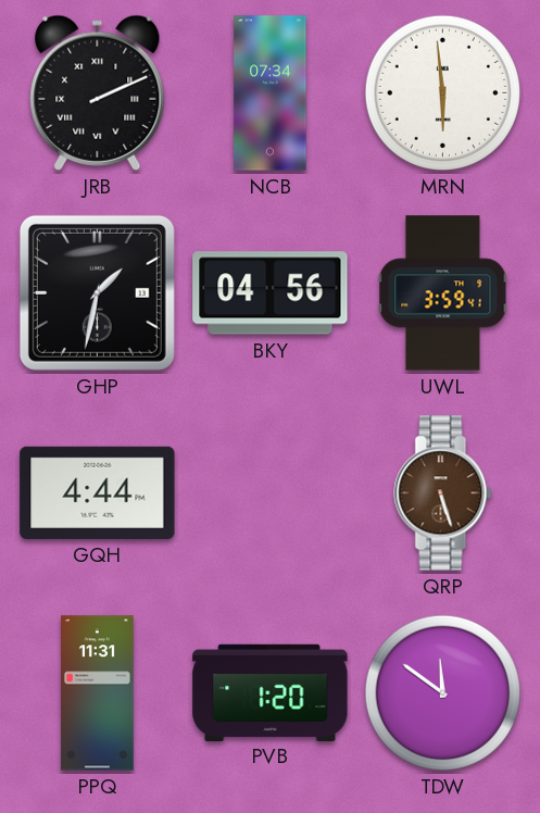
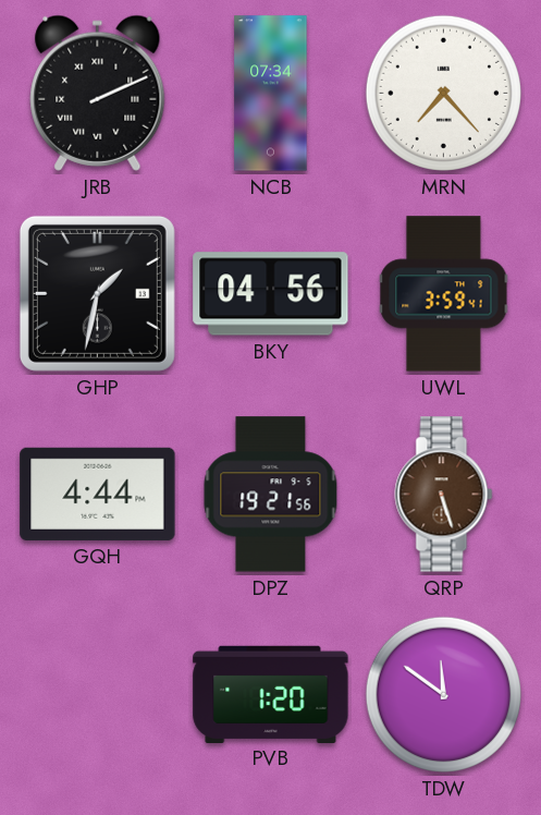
MRN: 5:59 -> 7:23
DPZ: none -> 19:21
PPQ: 11:31 -> none
